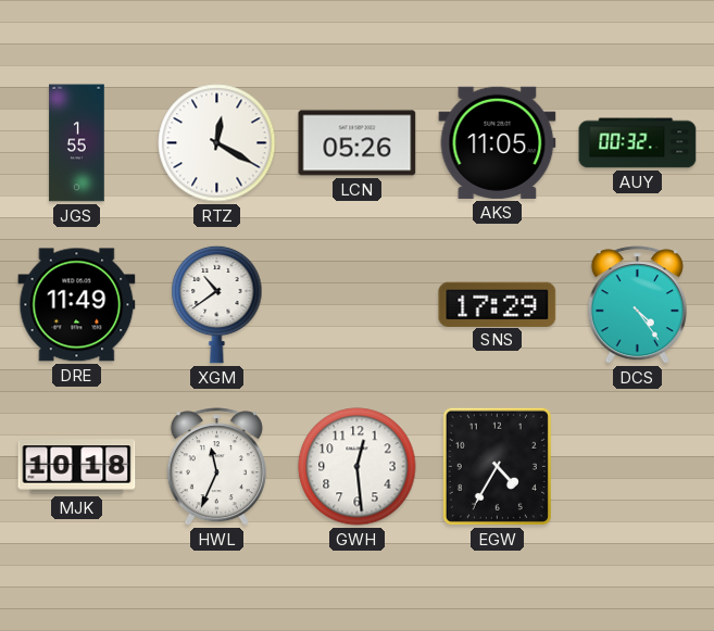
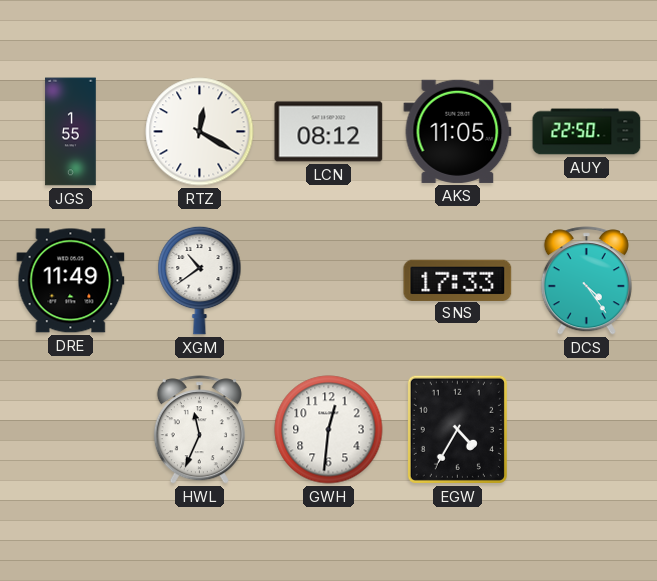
LCN: 05:26 -> 08:12
AUY: 00:32 -> 22:50
SNS: 17:29 -> 17:33
MJK: 10:18 -> none
GWH: 12:29 -> 12:31
